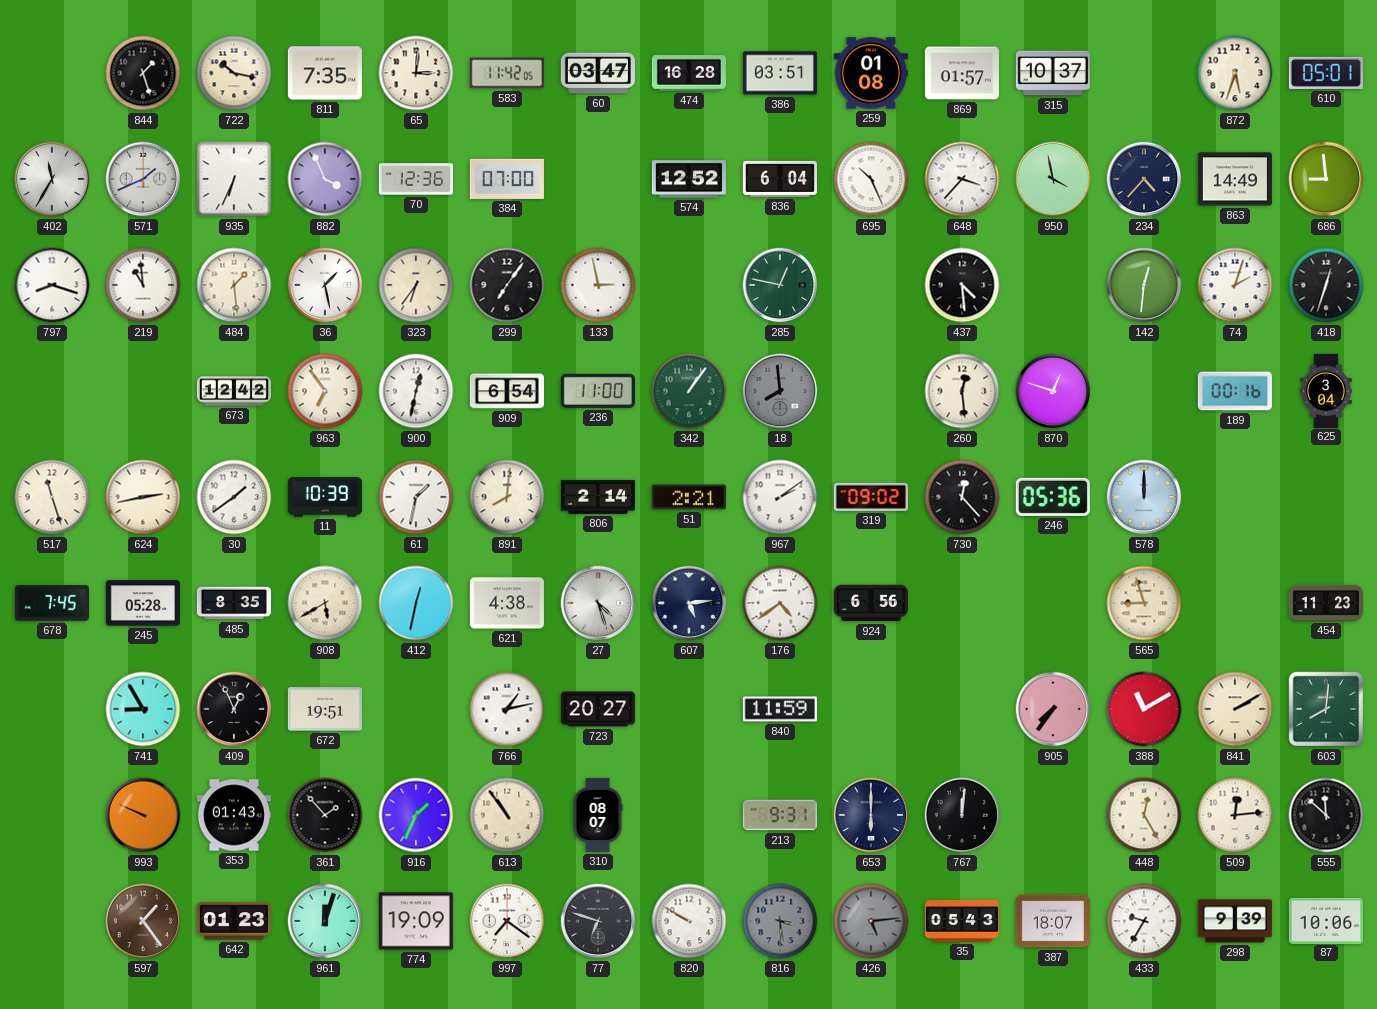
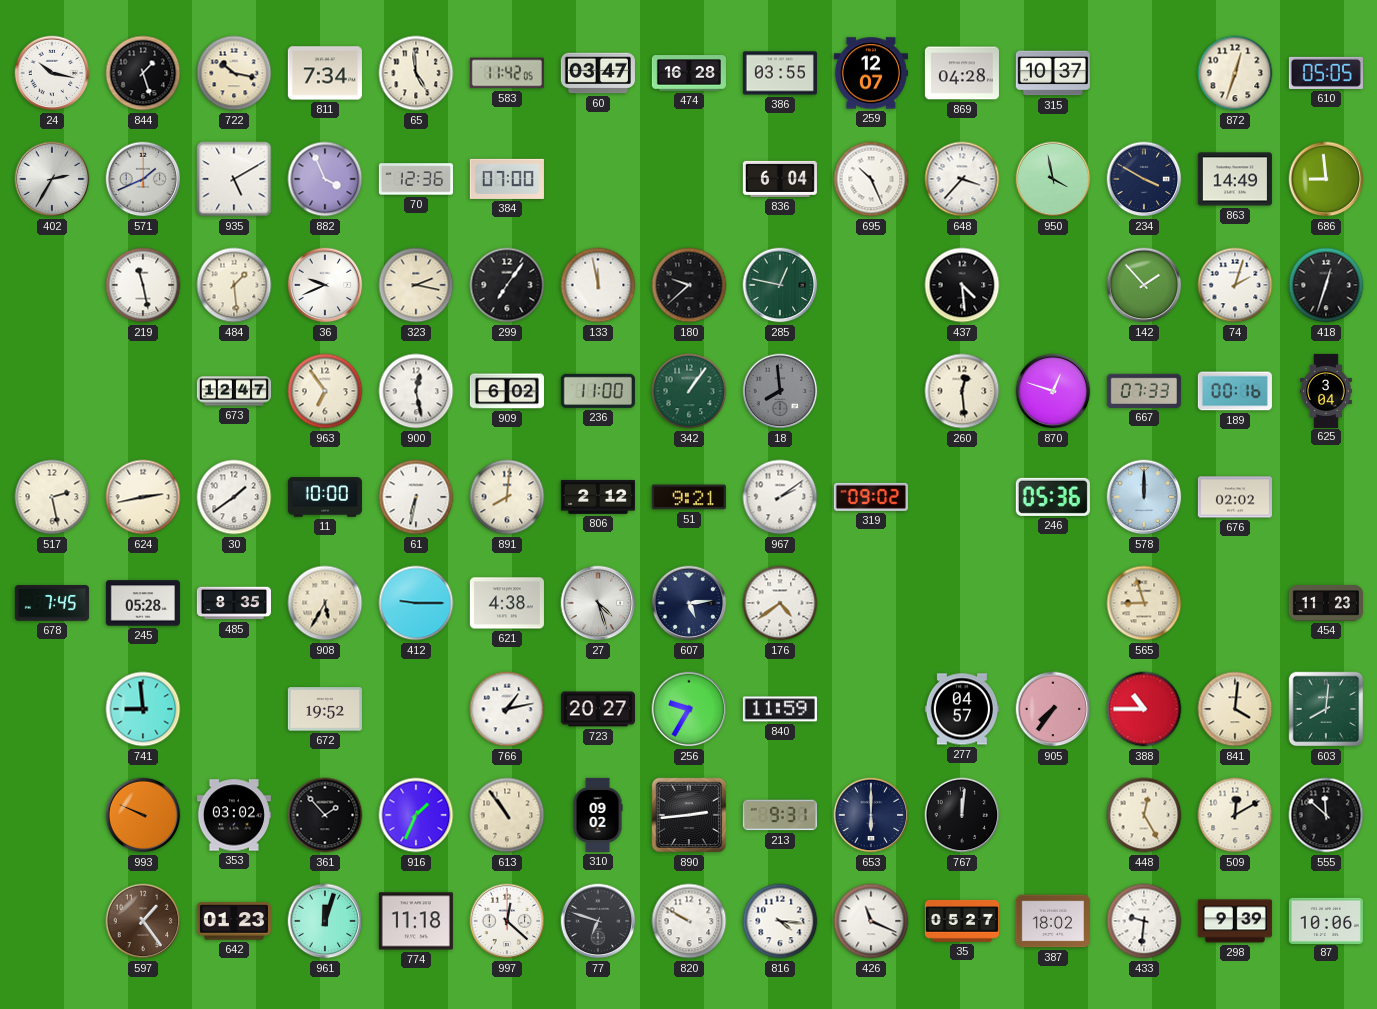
24: none -> 10:17
811: 7:35 -> 7:34
65: 3:01 -> 4:59
386: 03:51 -> 03:55
259: 01:08 -> 12:07
869: 01:57 -> 04:28
872: 5:33 -> 12:33
610: 05:01 -> 05:05
402: 11:35 -> 2:35
935: 6:34 -> 5:10
574: 12:52 -> none
234: 4:37 -> 3:50
797: 8:18 -> none
219: 10:59 -> 11:28
36: 1:28 -> 9:41
323: 6:36 -> 2:17
133: 2:58 -> 11:58
180: none -> 9:38
142: 12:31 -> 1:53
673: 12:42 -> 12:47
900: 12:32 -> 12:28
909: 6:54 -> 6:02
667: none -> 07:33
517: 11:27 -> 2:28
11: 10:39 -> 10:00
61: 1:32 -> 6:32
806: 2:14 -> 2:12
51: 2:21 -> 9:21
730: 12:23 -> none
676: none -> 02:02
908: 5:40 -> 5:35
412: 12:32 -> 9:15
924: 6:56 -> none
741: 8:55 -> 8:59
409: 12:56 -> none
672: 19:51 -> 19:52
256: none -> 9:35
277: none -> 04:57
388: 11:10 -> 10:45
841: 2:10 -> 4:01
353: 01:43 -> 03:02
310: 08:07 -> 09:02
890: none -> 2:44
509: 12:14 -> 12:10
774: 19:09 -> 11:18
997: 7:21 -> 12:22
816: 3:29 -> 4:16
816 dial: grey -> white
426: 5:14 -> 11:19
426 dial: grey -> white
35: 05:43 -> 05:27
387: 18:07 -> 18:02
433: 9:35 -> 9:31
